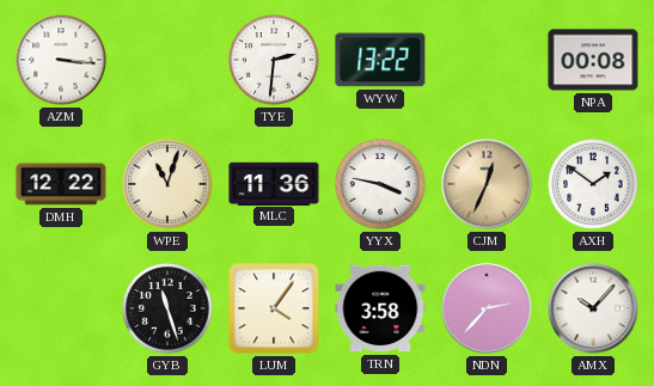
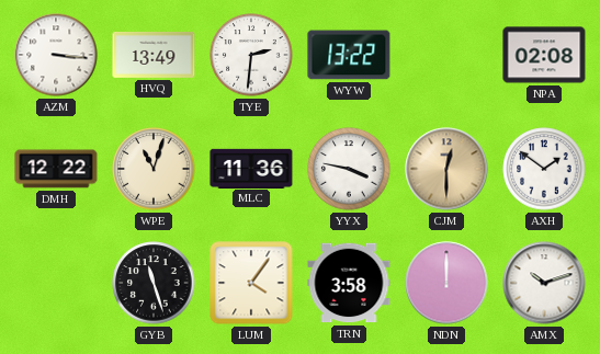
HVQ: none -> 13:49
NPA: 00:08 -> 02:08
CJM: 12:34 -> 12:30
NDN: 2:37 -> 12:00
AMX: 10:07 -> 10:12
